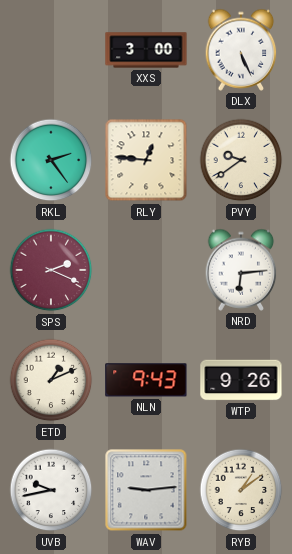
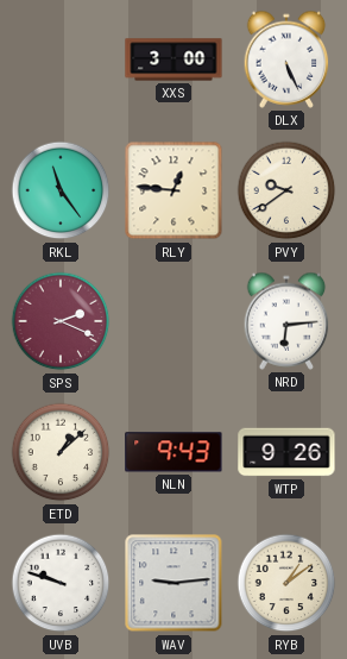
RKL: 2:24 -> 11:24
ETD: 1:11 -> 1:08
UVB: 9:43 -> 9:48
